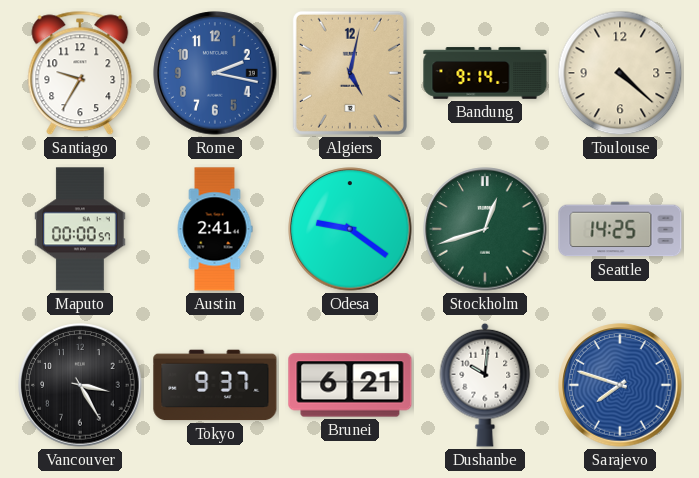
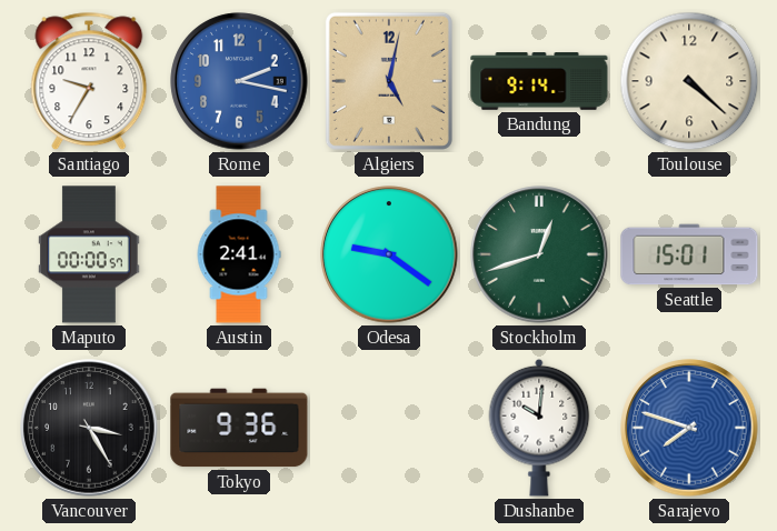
Seattle: 14:25 -> 15:01
Tokyo: 9:37 -> 9:36
Brunei: 6:21 -> none
